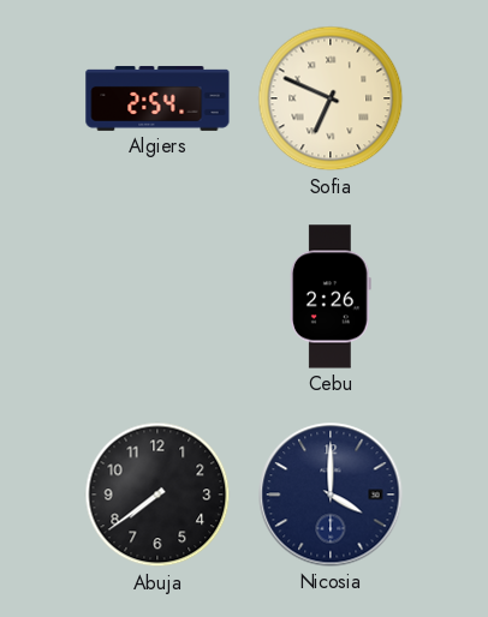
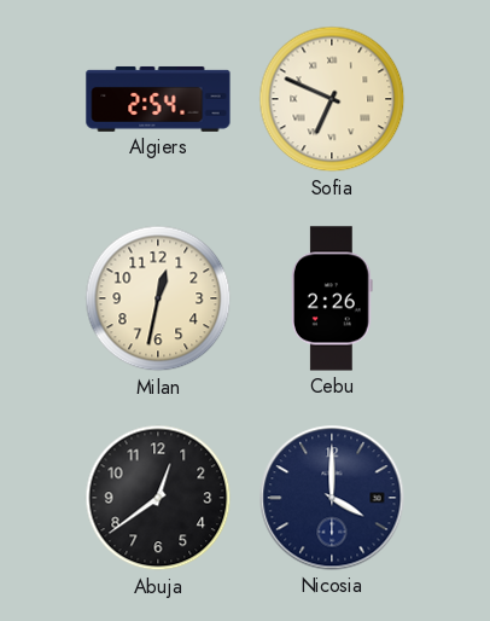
Milan: none -> 12:32
Abuja: 7:39 -> 12:39
